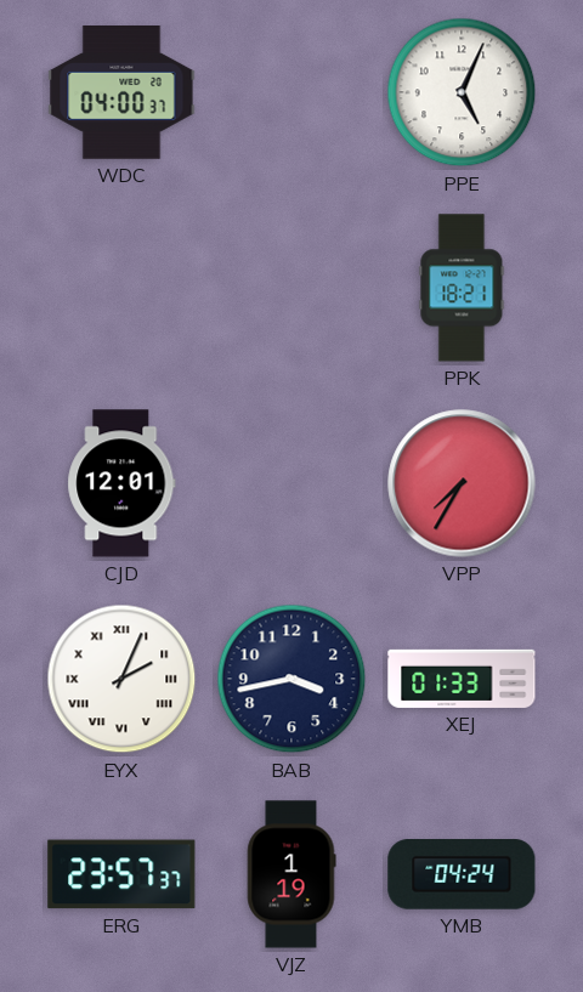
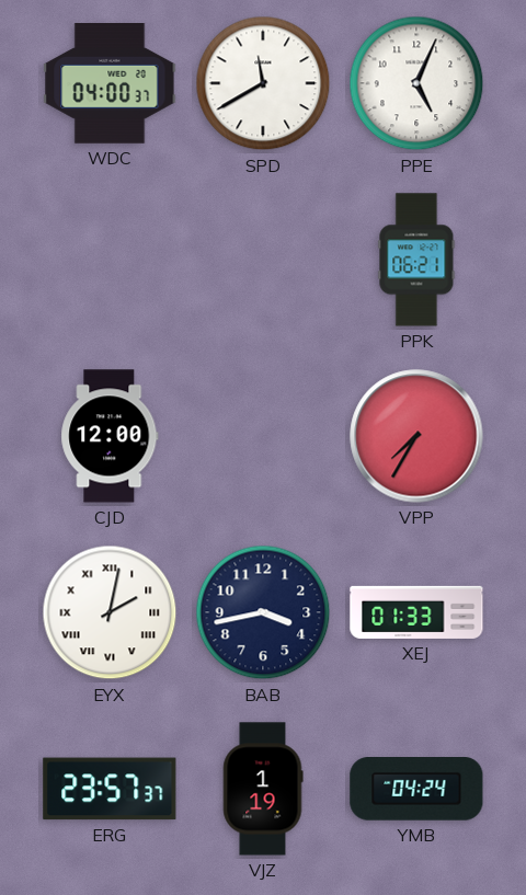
SPD: none -> 11:40
PPK: 18:21 -> 06:21
CJD: 12:01 -> 12:00
EYX: 2:04 -> 2:02
